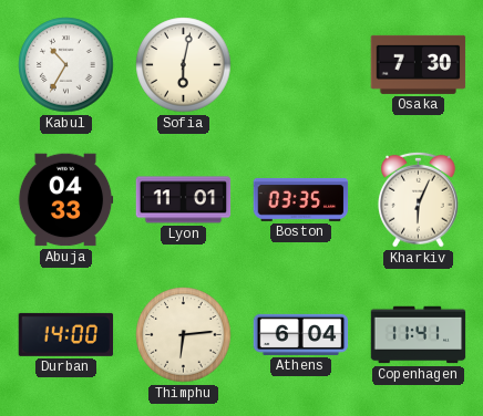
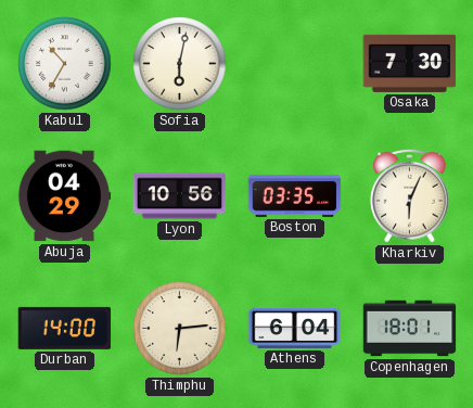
Abuja: 04:33 -> 04:29
Lyon: 11:01 -> 10:56
Copenhagen: 11:41 -> 18:01
